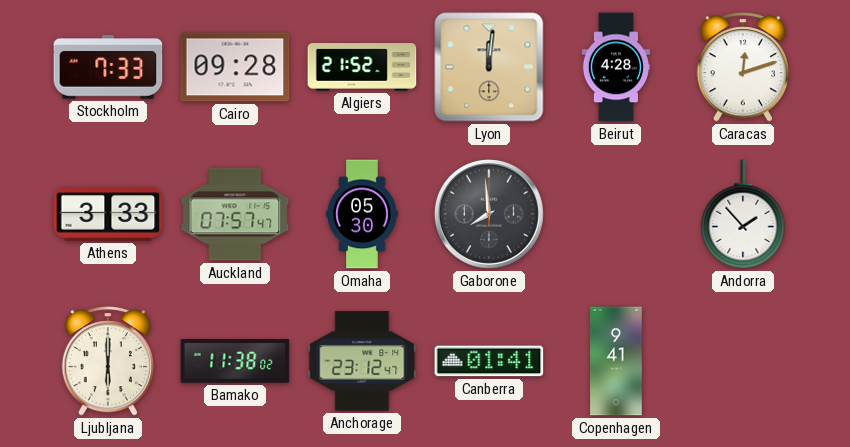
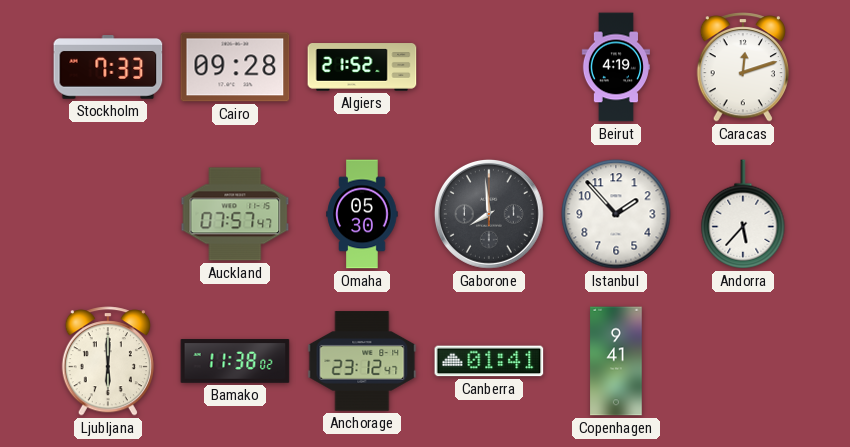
Lyon: 12:01 -> none
Beirut: 4:28 -> 4:19
Athens: 3:33 -> none
Istanbul: none -> 1:53
Andorra: 1:53 -> 5:37
